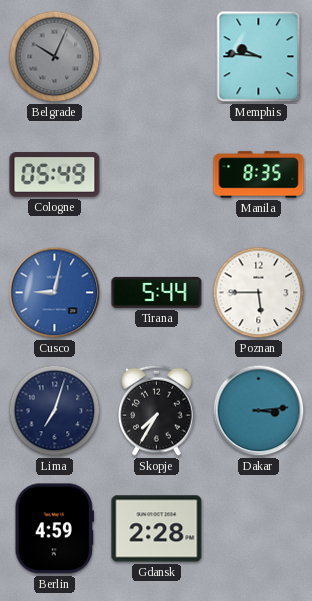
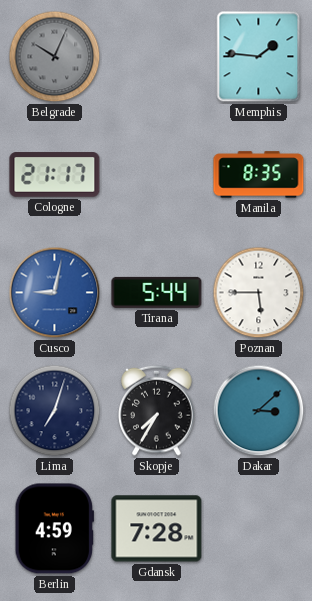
Memphis: 9:46 -> 1:46
Cologne: 05:49 -> 21:17
Dakar: 3:14 -> 3:08
Gdansk: 2:28 -> 7:28
